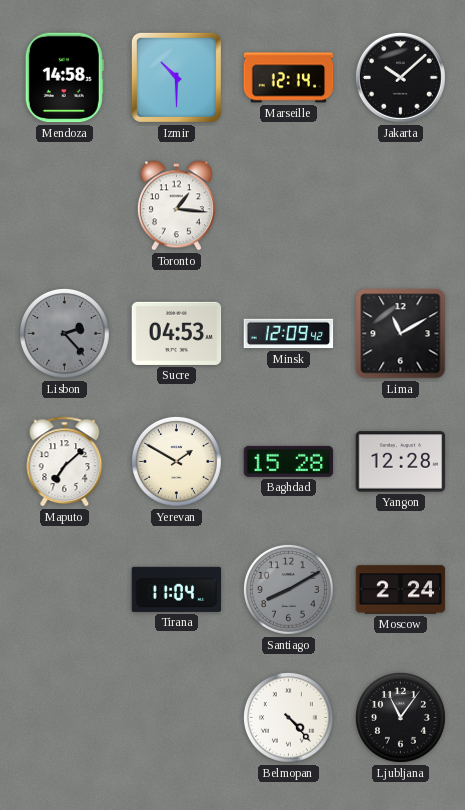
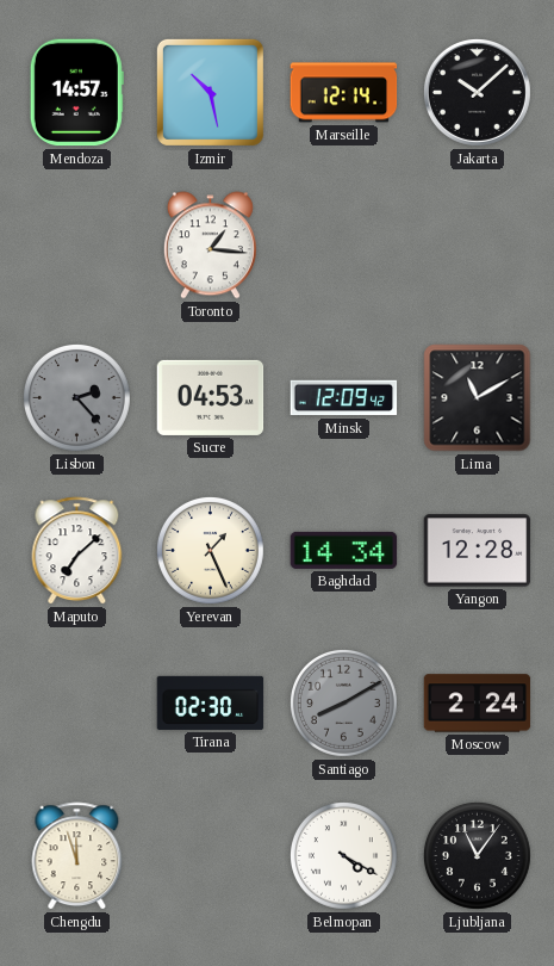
Mendoza: 14:58 -> 14:57
Izmir: 10:30 -> 10:28
Yerevan: 1:50 -> 1:26
Baghdad: 15:28 -> 14:34
Tirana: 11:04 -> 02:30
Chengdu: none -> 11:57
Belmopan: 4:23 -> 4:20
